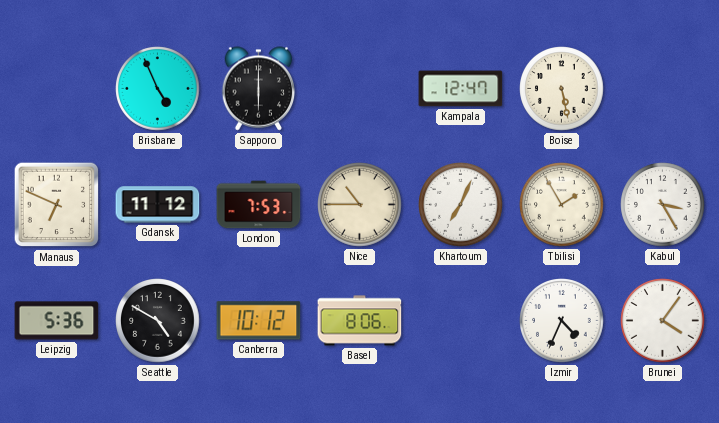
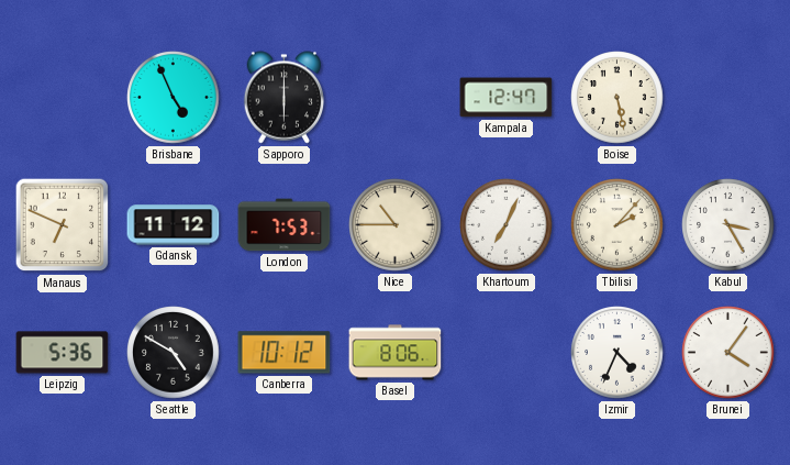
Tbilisi: 1:55 -> 2:07
